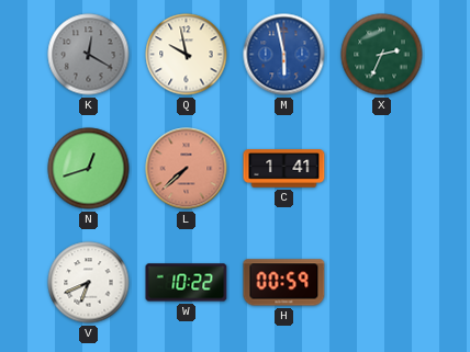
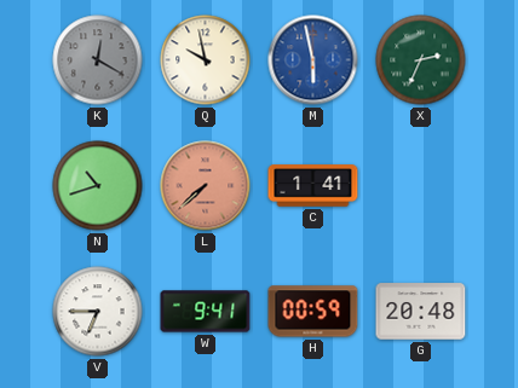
N: 12:42 -> 10:42
V: 6:41 -> 6:45
W: 10:22 -> 9:41
G: none -> 20:48
